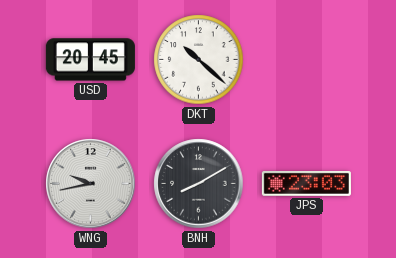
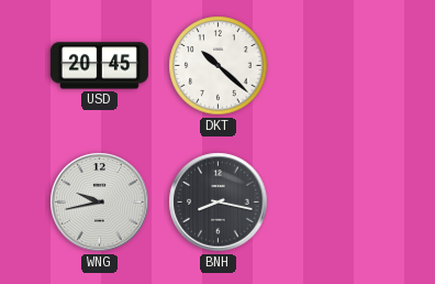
BNH: 8:10 -> 8:17
JPS: 23:03 -> none
